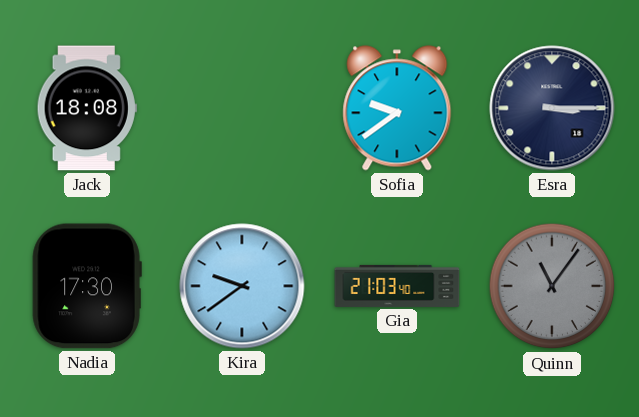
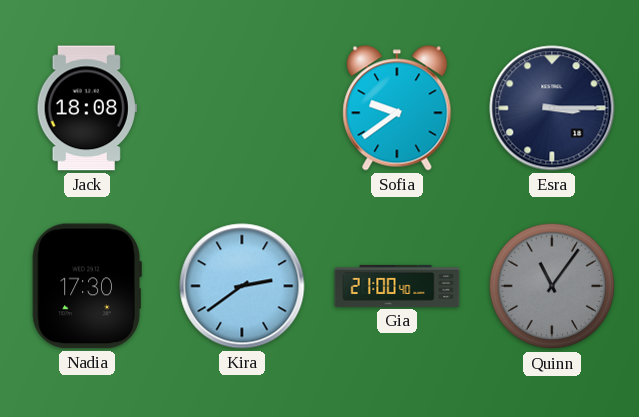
Kira: 9:39 -> 2:39
Gia: 21:03 -> 21:00
